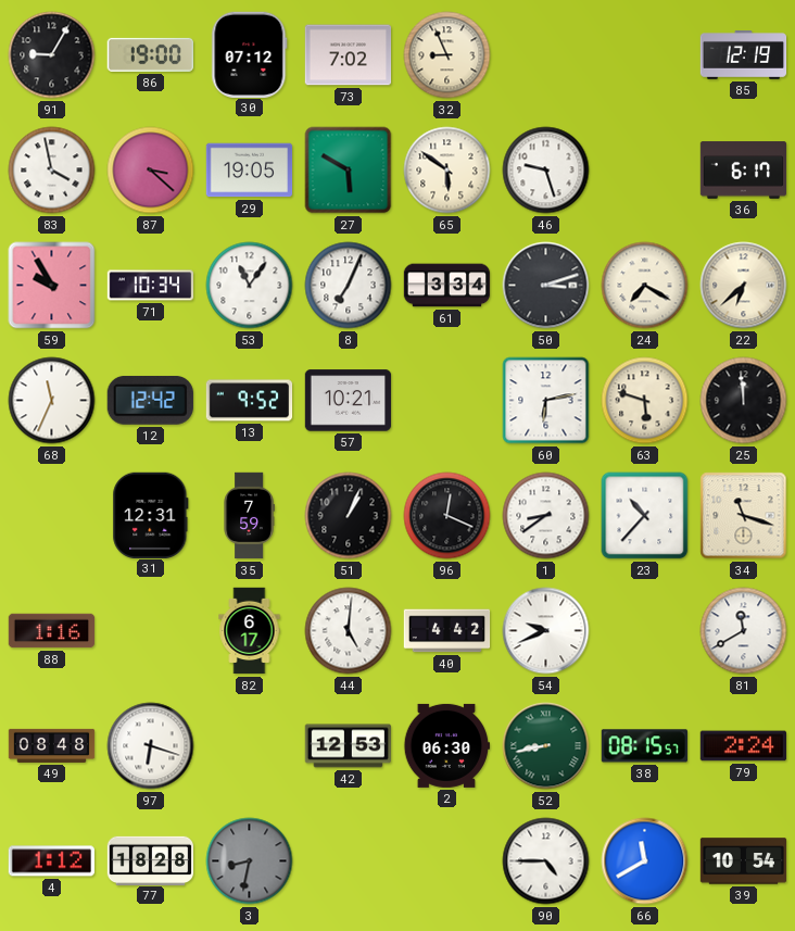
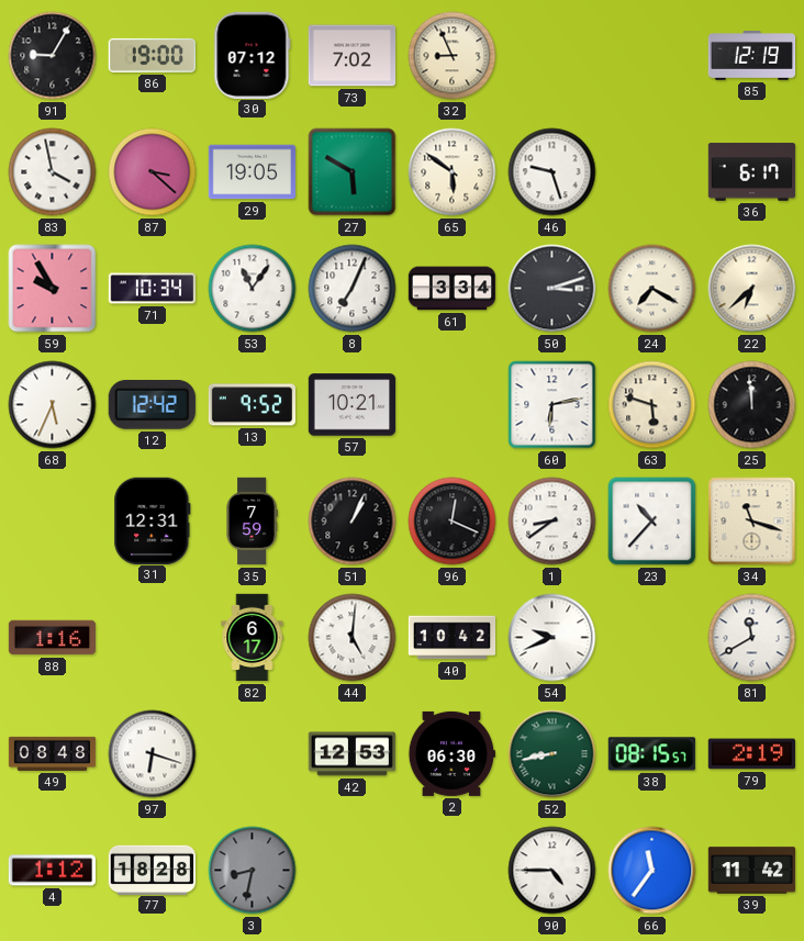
68: 11:34 -> 5:34
40: 4:42 -> 10:42
79: 2:24 -> 2:19
66: 11:40 -> 11:36
39: 10:54 -> 11:42
